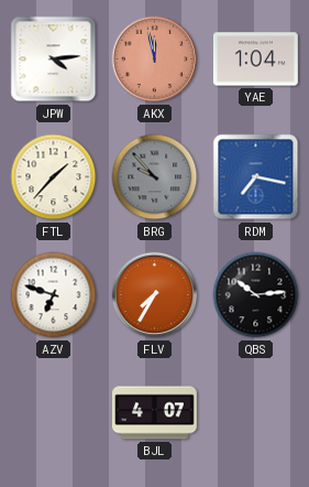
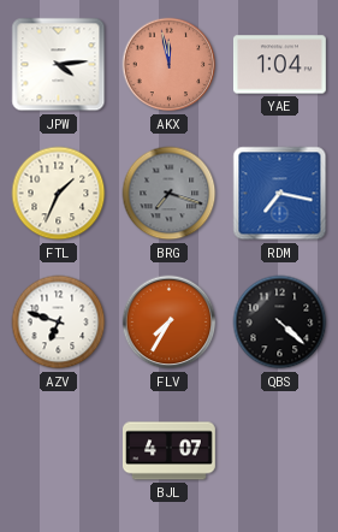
FTL: 1:37 -> 1:34
BRG: 9:53 -> 7:18
QBS: 10:14 -> 4:22
